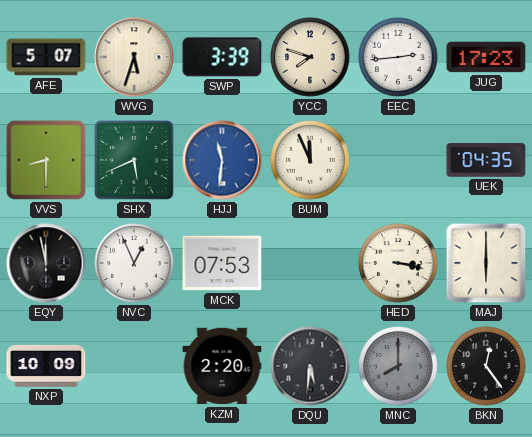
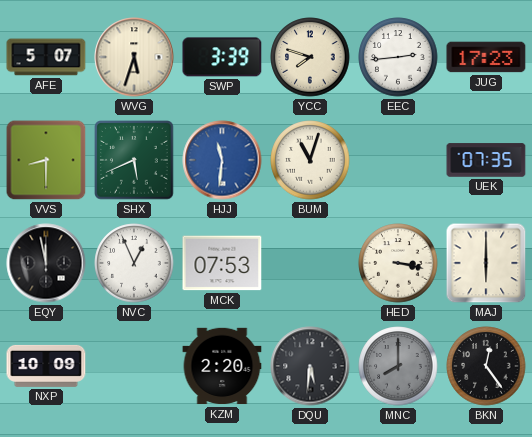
BUM: 11:56 -> 11:03
UEK: 04:35 -> 07:35
